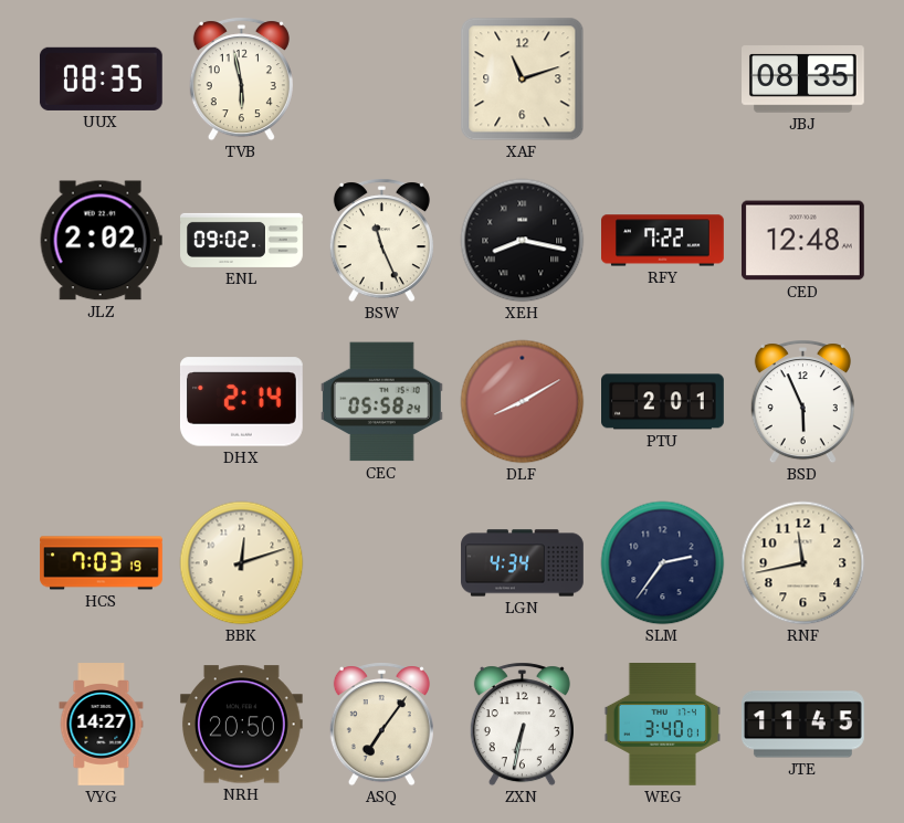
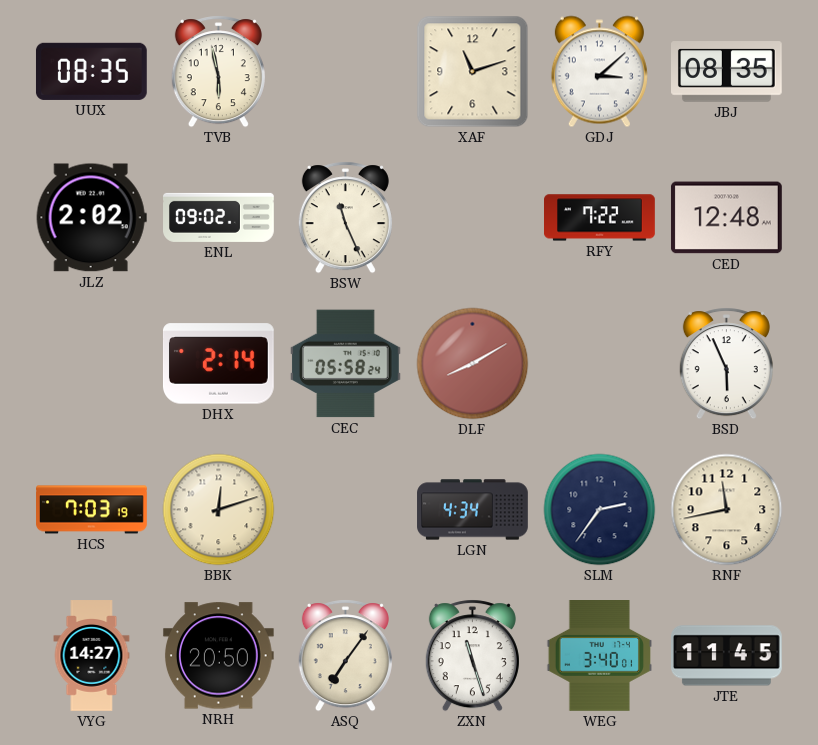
GDJ: none -> 3:08
XEH: 8:17 -> none
PTU: 2:01 -> none
ZXN: 6:32 -> 11:27
